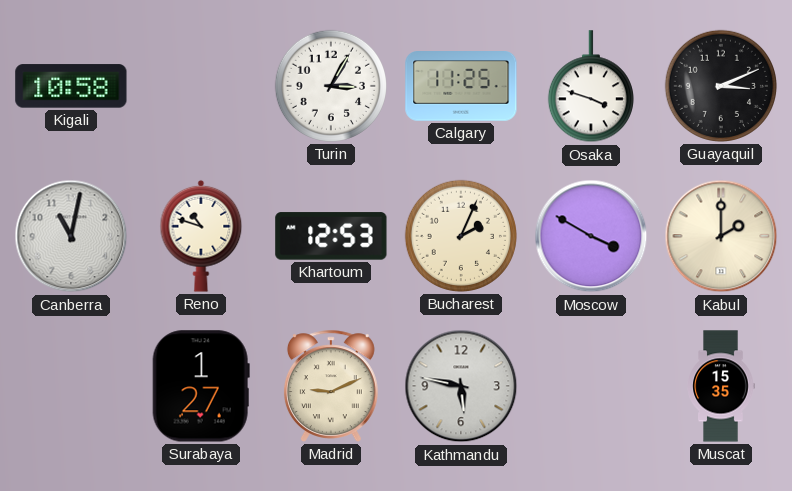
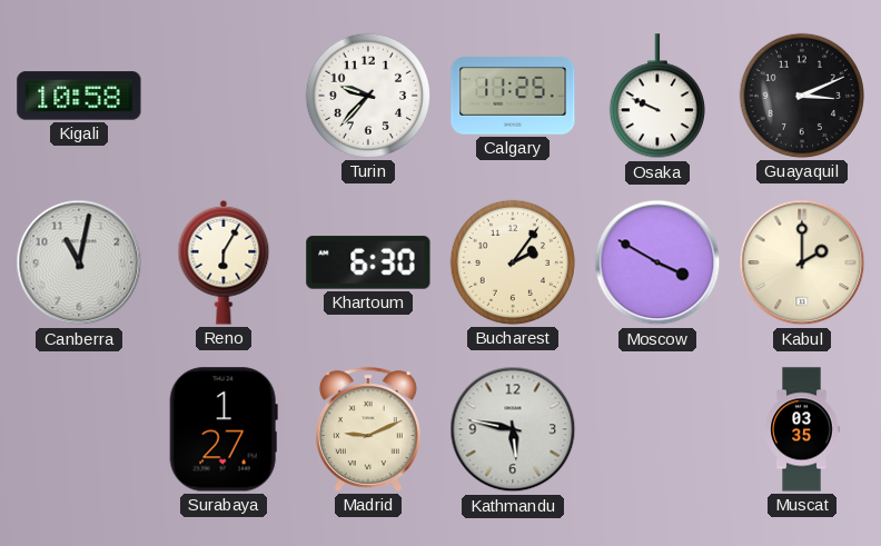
Turin: 3:05 -> 9:37
Osaka: 3:48 -> 9:49
Reno: 10:48 -> 6:05
Khartoum: 12:53 -> 6:30
Bucharest: 2:04 -> 2:06
Muscat: 15:35 -> 03:35
